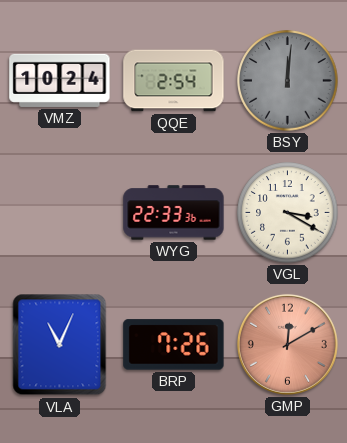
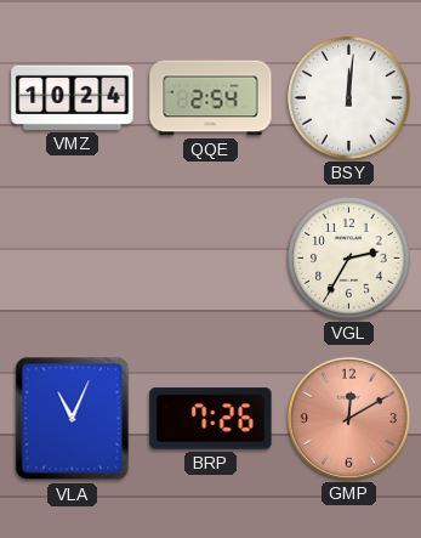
BSY dial: grey -> white
WYG: 22:33 -> none
VGL: 3:20 -> 2:35
